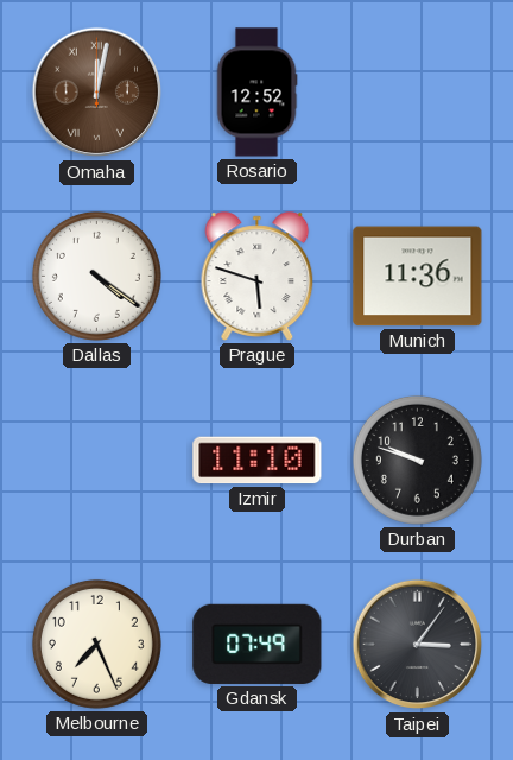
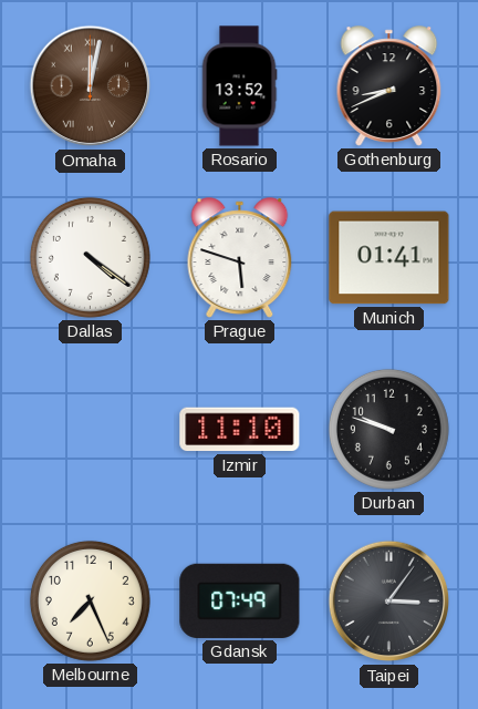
Rosario: 12:52 -> 13:52
Gothenburg: none -> 8:41
Munich: 11:36 -> 01:41
